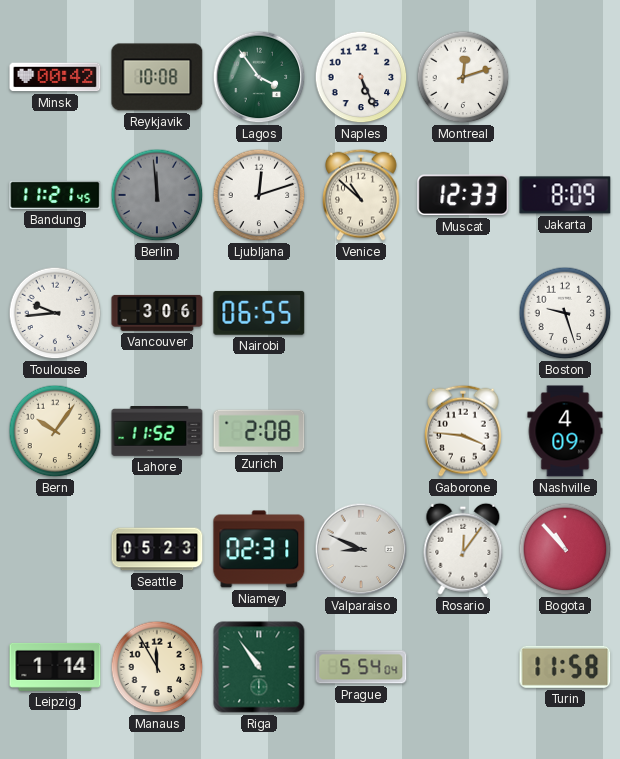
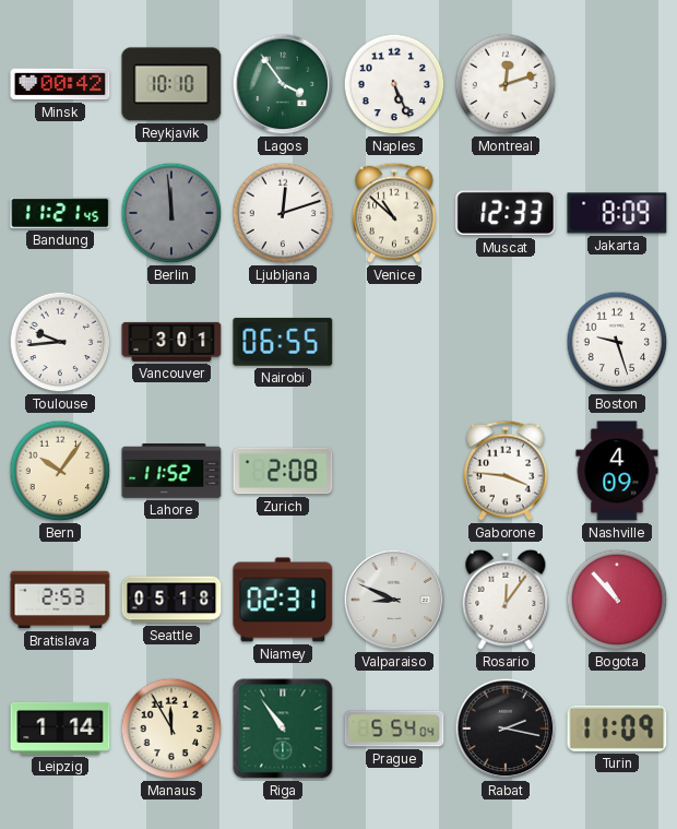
Reykjavik: 10:08 -> 10:10
Vancouver: 3:06 -> 3:01
Bratislava: none -> 2:53
Seattle: 05:23 -> 05:18
Rabat: none -> 2:17
Turin: 11:58 -> 11:09
